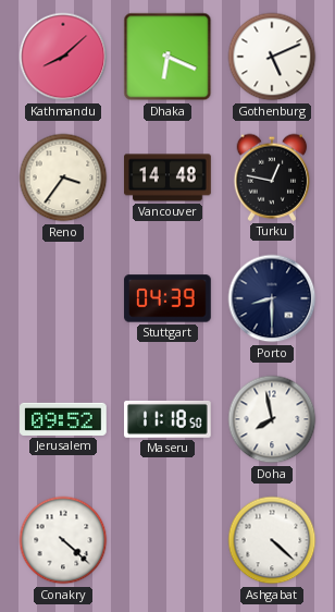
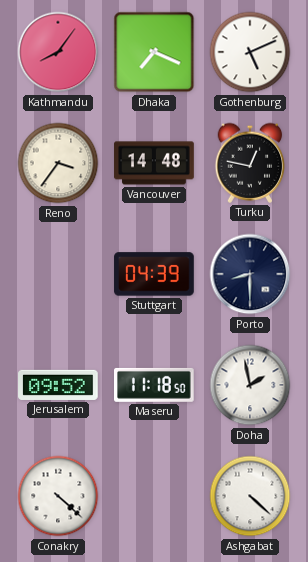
Kathmandu: 8:08 -> 8:06
Dhaka: 6:19 -> 7:19
Doha: 7:58 -> 1:58
